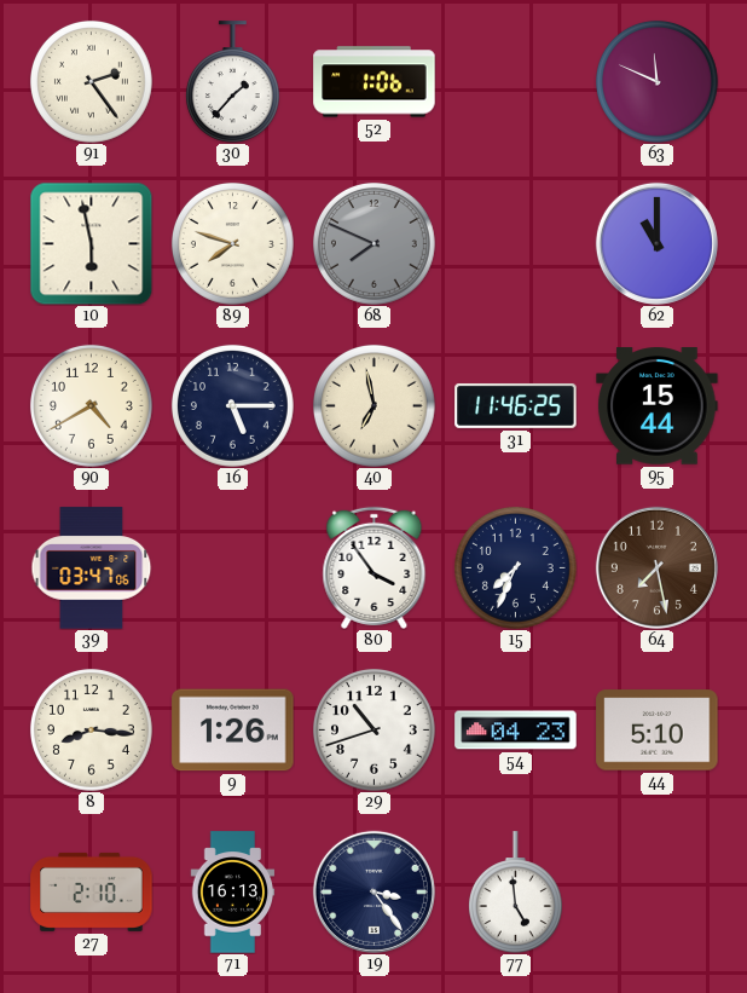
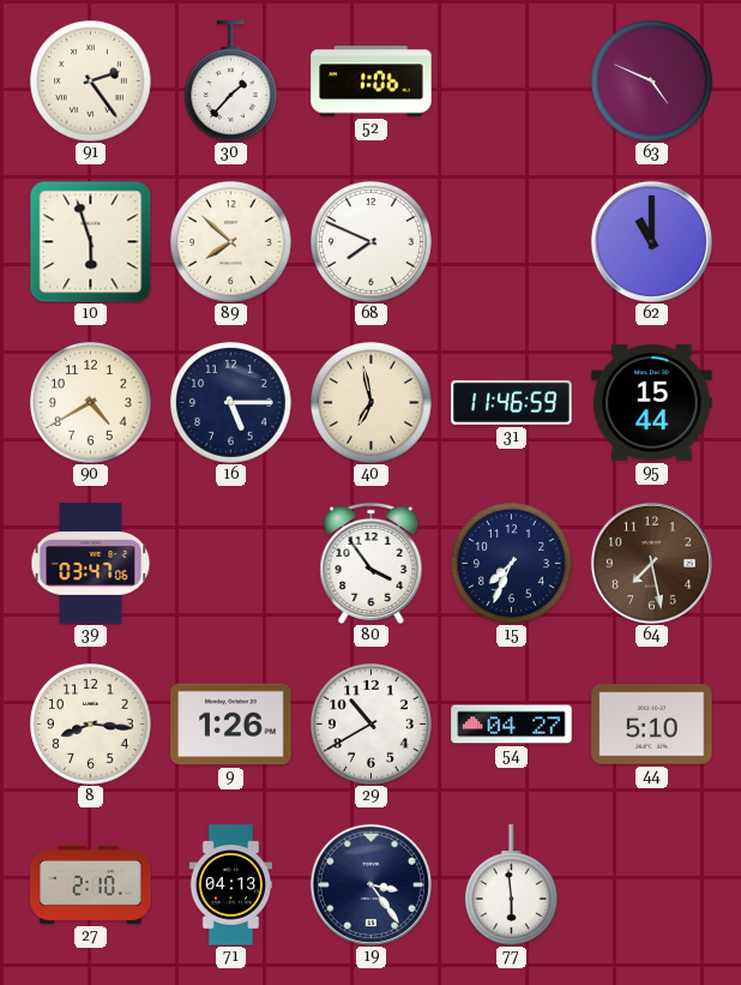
63: 11:49 -> 4:49
10: 5:58 -> 5:57
89: 7:48 -> 7:52
68 dial: grey -> white
31: 11:46:25 -> 11:46:59
29: 10:42 -> 10:40
54: 04:23 -> 04:27
71: 16:13 -> 04:13
77: 4:59 -> 5:59
